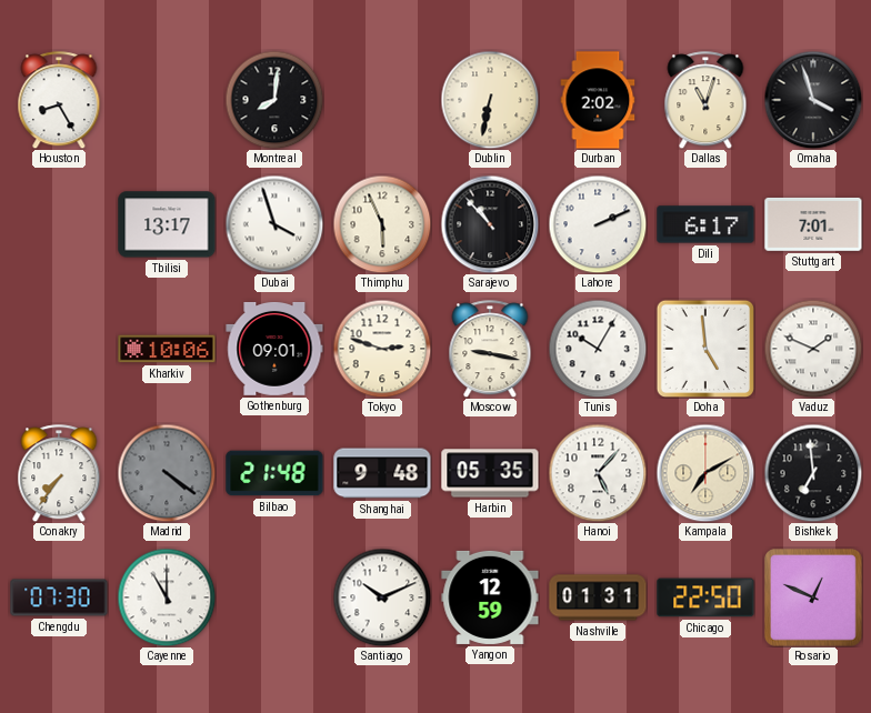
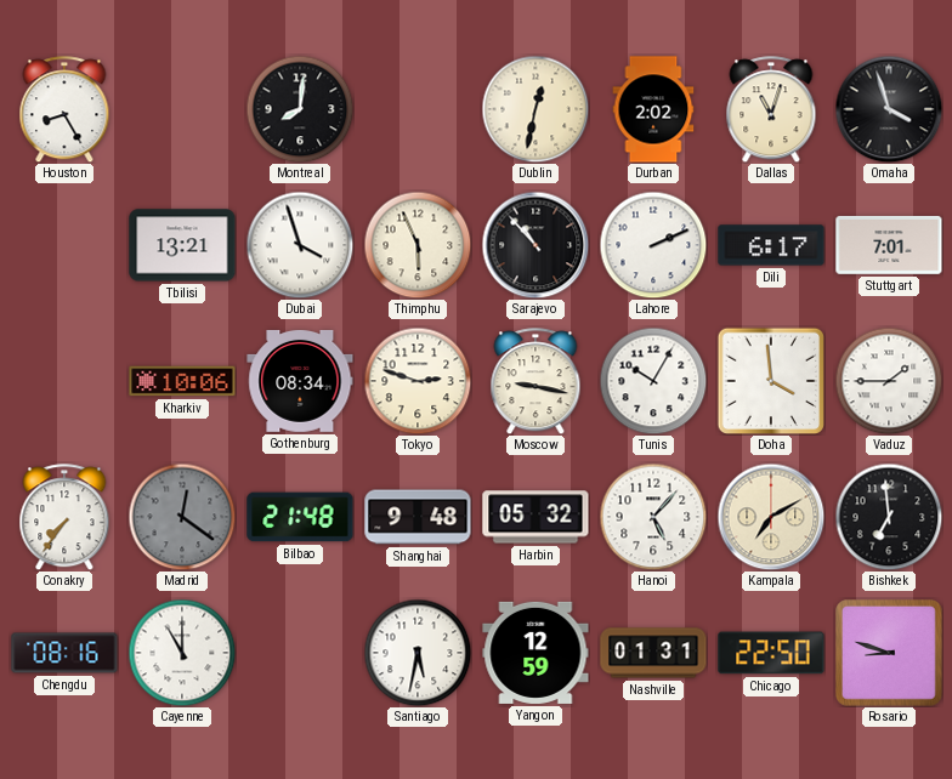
Dublin: 6:32 -> 12:32
Tbilisi: 13:17 -> 13:21
Gothenburg: 09:01 -> 08:34
Doha: 4:59 -> 3:59
Vaduz: 1:49 -> 1:45
Madrid: 4:21 -> 12:21
Harbin: 05:35 -> 05:32
Chengdu: 07:30 -> 08:16
Santiago: 10:11 -> 5:32
Rosario: 12:49 -> 8:48
